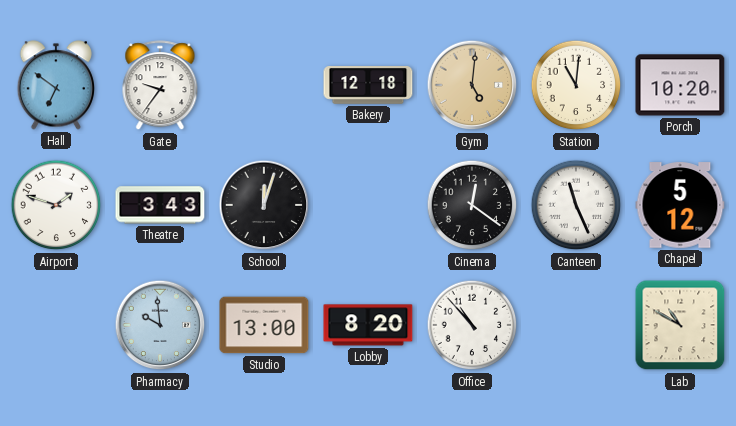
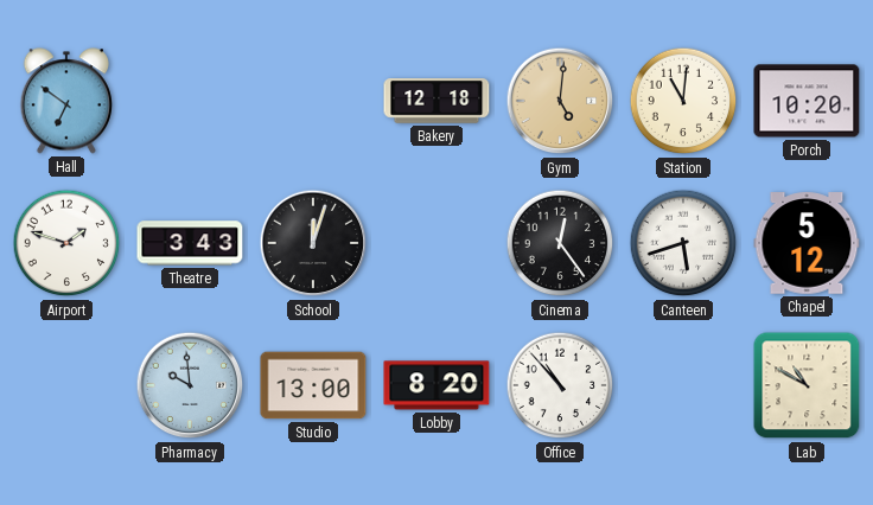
Gate: 9:36 -> none
Cinema: 12:21 -> 12:24
Canteen: 11:26 -> 5:42
